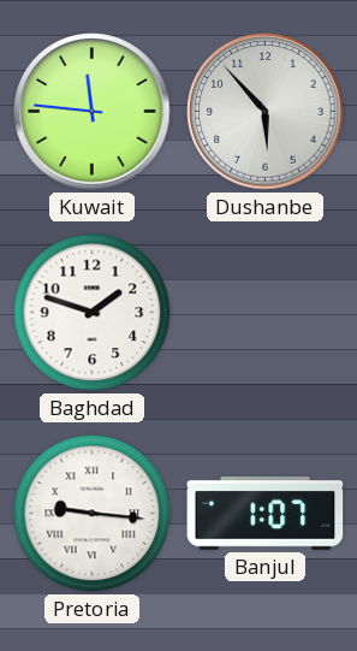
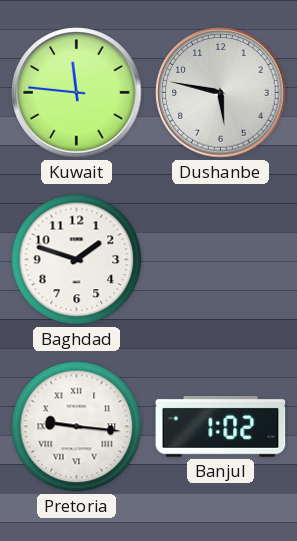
Dushanbe: 5:53 -> 5:47
Banjul: 1:07 -> 1:02
